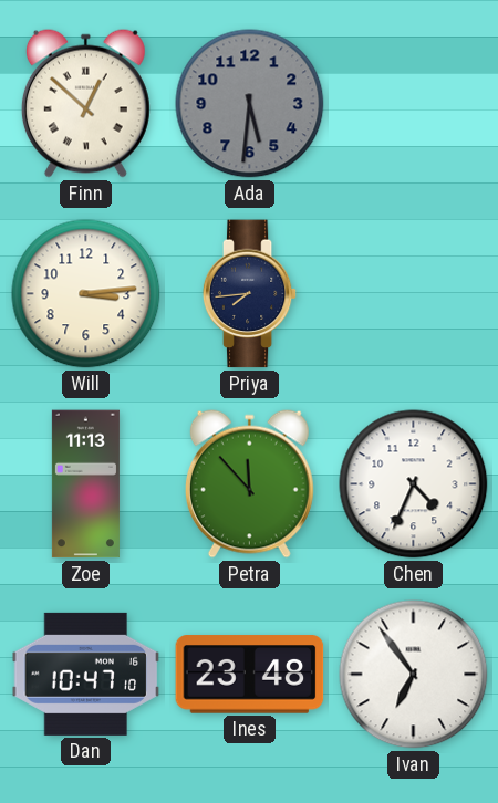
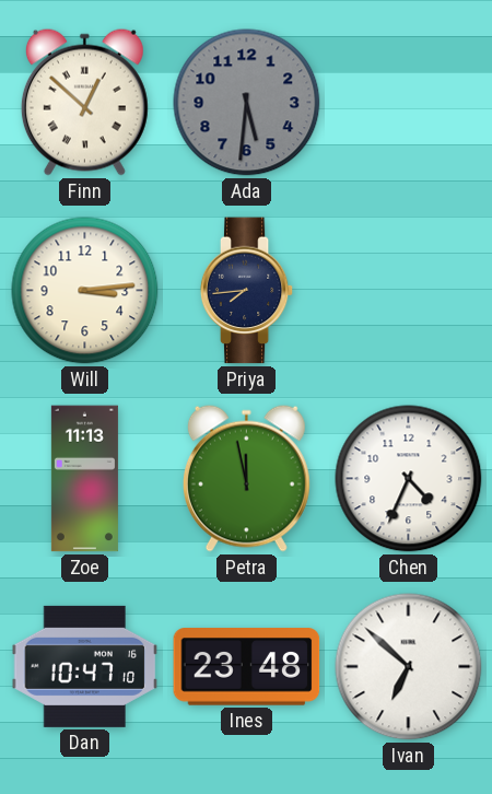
Petra: 11:53 -> 11:58
Ivan: 6:54 -> 6:52
